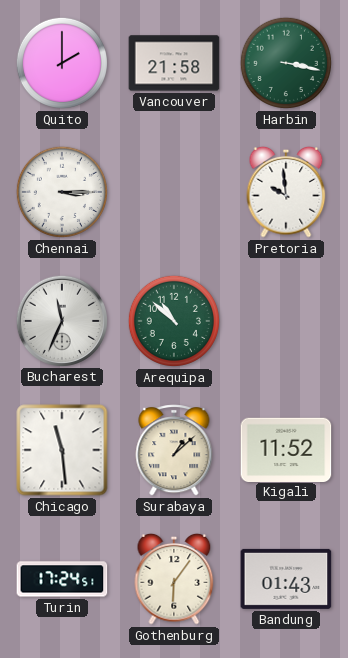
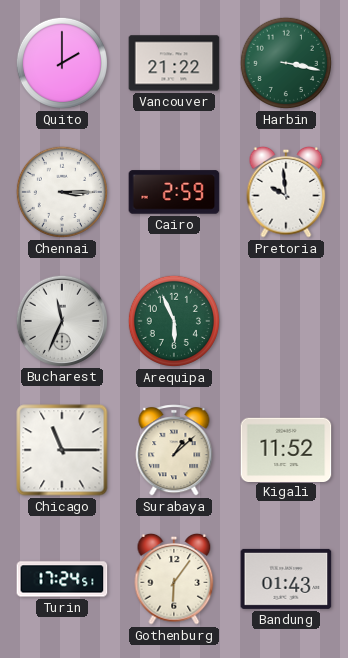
Vancouver: 21:58 -> 21:22
Cairo: none -> 2:59
Arequipa: 10:52 -> 5:56
Chicago: 11:29 -> 11:15
